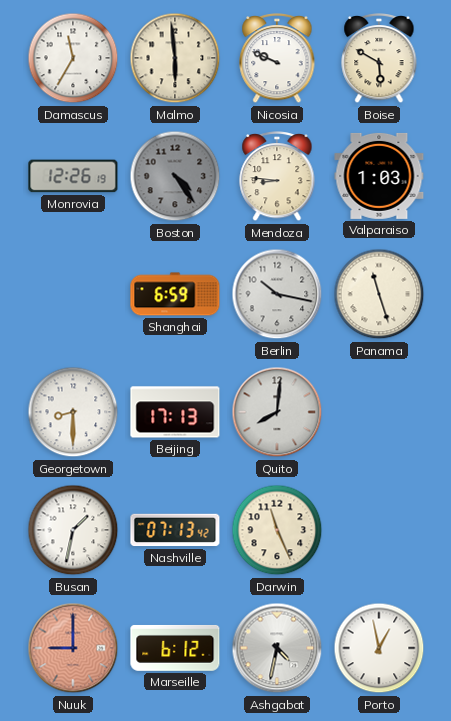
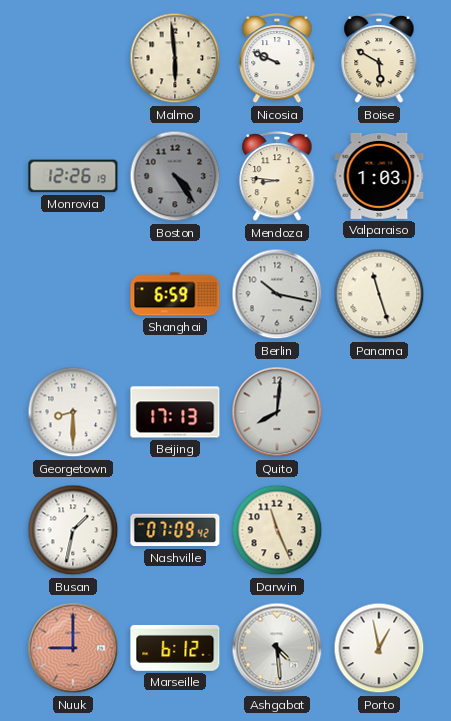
Damascus: 11:35 -> none
Nashville: 07:13 -> 07:09
Ashgabat: 4:32 -> 4:29
